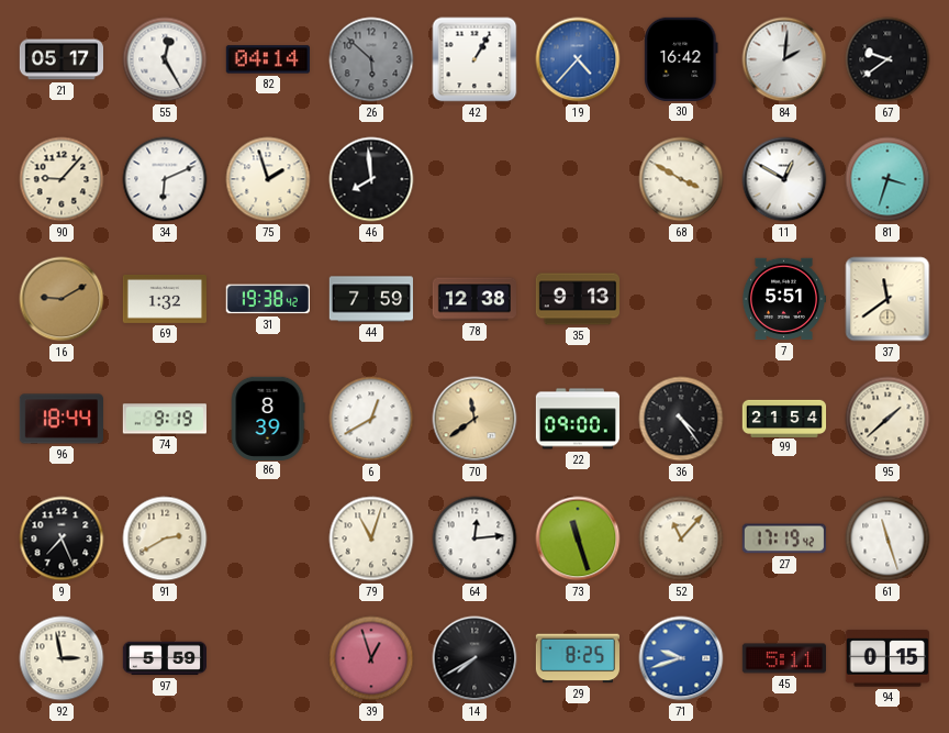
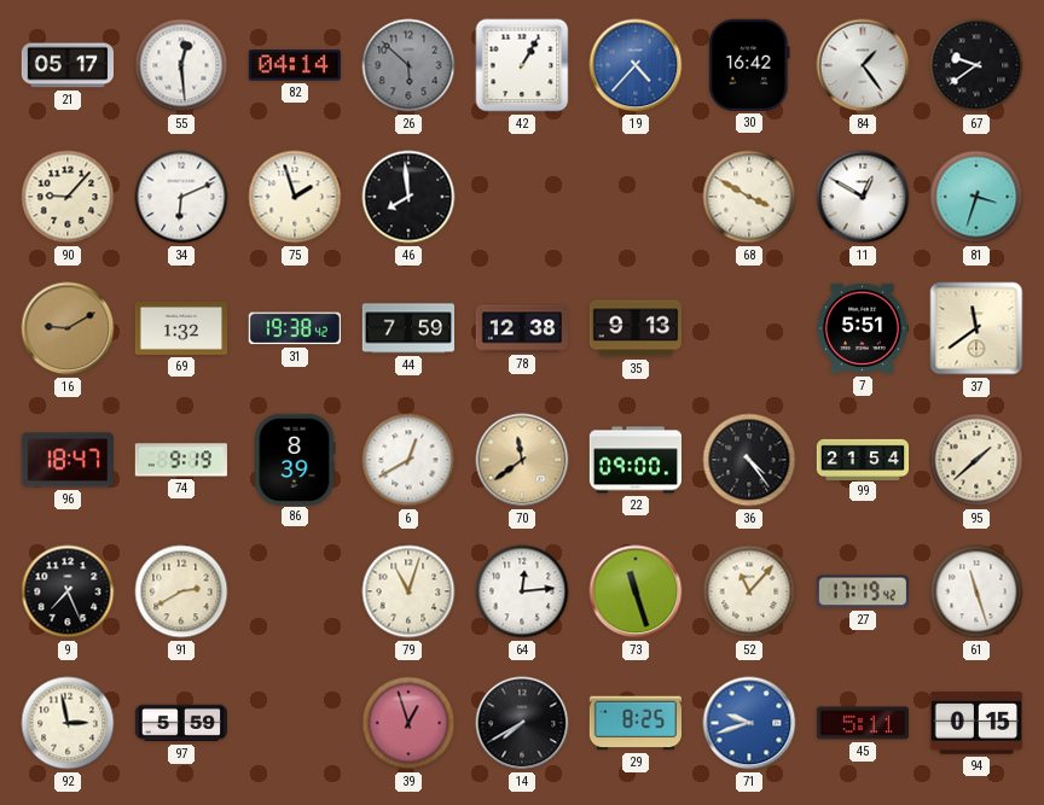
55: 12:25 -> 12:29
84: 2:01 -> 1:24
96: 18:44 -> 18:47
